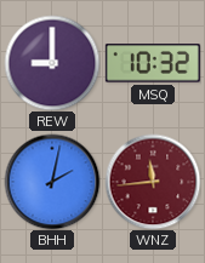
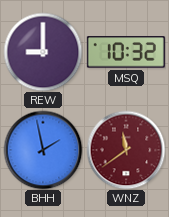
BHH: 2:02 -> 1:58
WNZ: 11:44 -> 11:39
